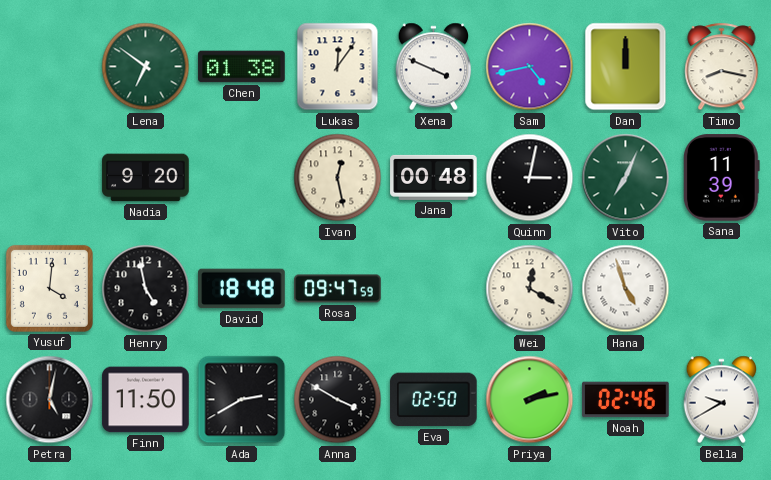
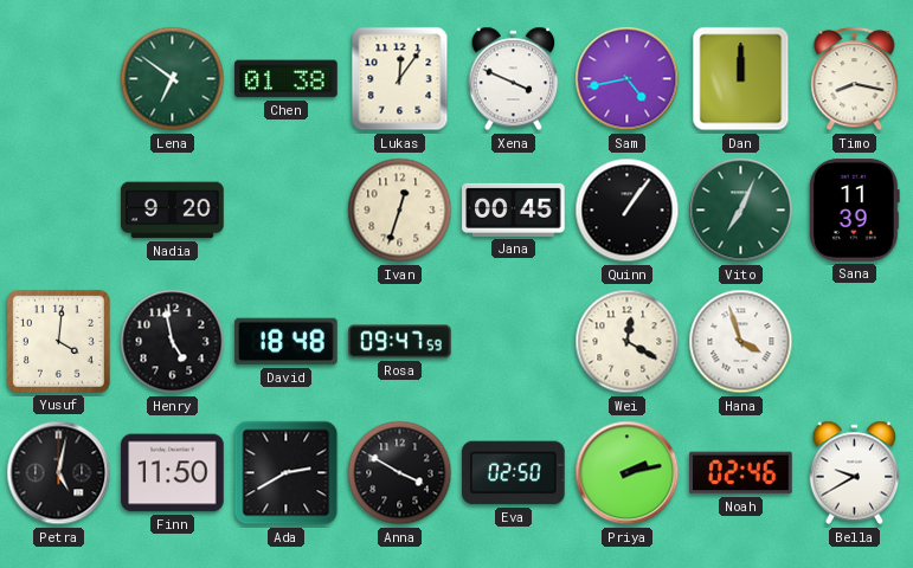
Ivan: 12:28 -> 12:33
Jana: 00:48 -> 00:45
Quinn: 3:02 -> 1:06
Hana: 4:57 -> 3:57
